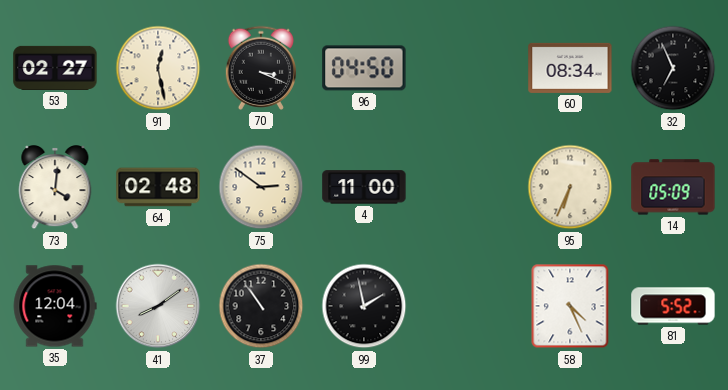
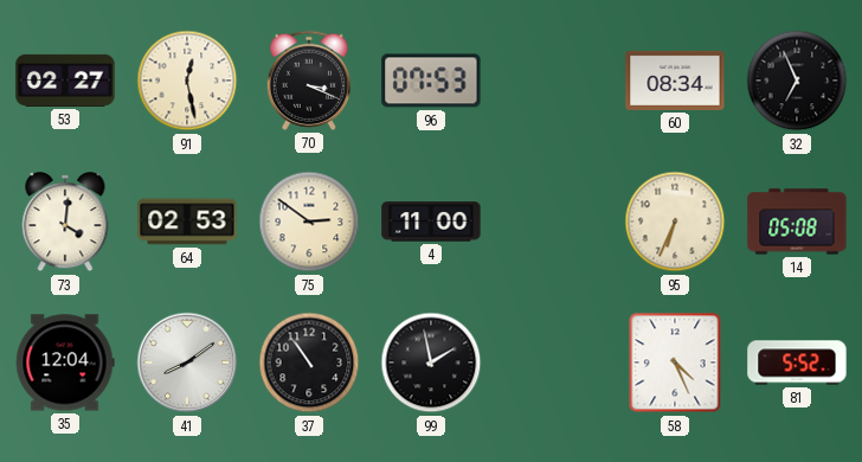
96: 04:50 -> 07:53
64: 02:48 -> 02:53
14: 05:09 -> 05:08
